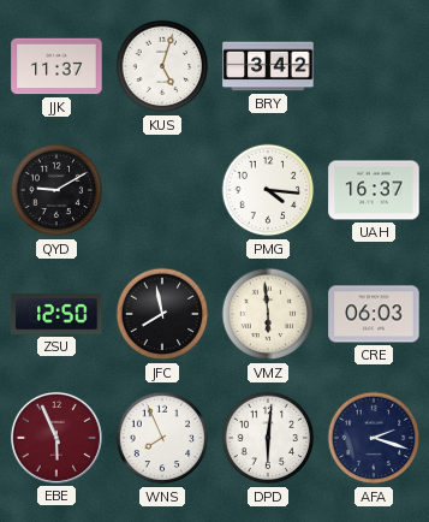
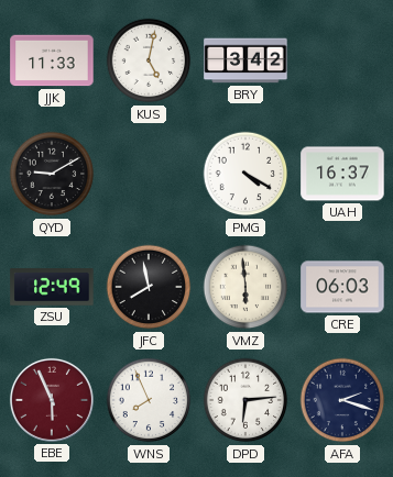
JJK: 11:37 -> 11:33
KUS: 5:03 -> 5:02
PMG: 4:16 -> 4:20
ZSU: 12:50 -> 12:49
DPD: 6:01 -> 6:14
